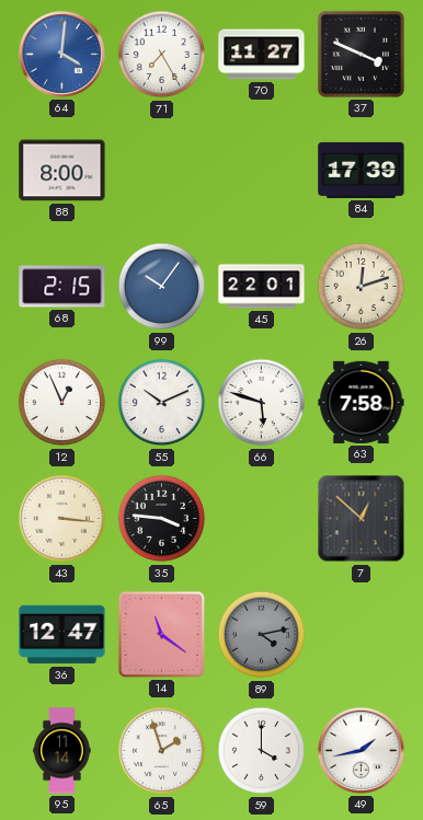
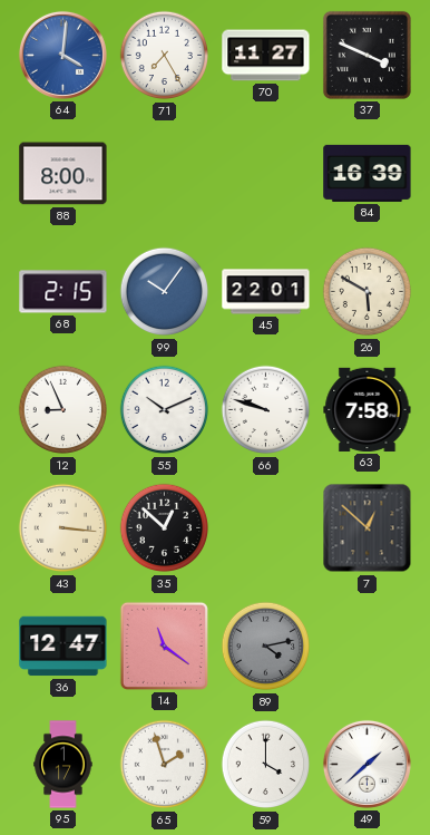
84: 17:39 -> 16:39
26: 12:12 -> 5:50
12: 12:56 -> 8:56
66: 5:48 -> 9:48
35: 3:46 -> 12:52
95: 11:14 -> 1:17
49: 1:43 -> 1:38
